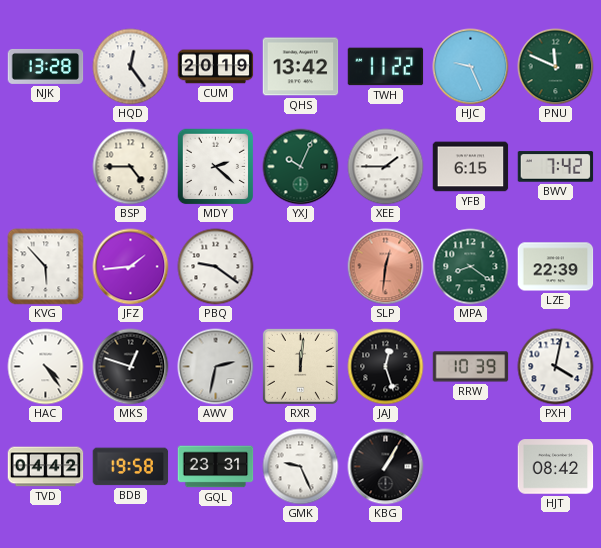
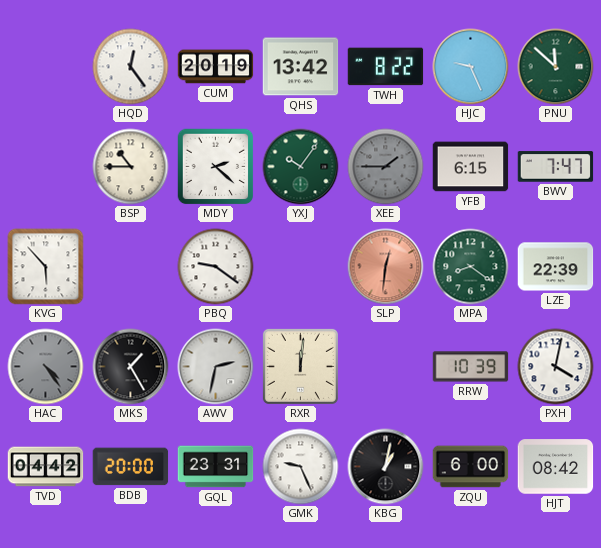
NJK: 13:28 -> none
TWH: 11:22 -> 8:22
PNU: 11:49 -> 11:52
BSP: 4:45 -> 10:45
YXJ: 10:04 -> 10:06
XEE dial: white -> grey
BWV: 7:42 -> 7:47
JFZ: 1:44 -> none
HAC dial: white -> grey
MKS: 12:48 -> 1:25
JAJ: 12:27 -> none
BDB: 19:58 -> 20:00
KBG: 1:05 -> 1:02
ZQU: none -> 6:00
